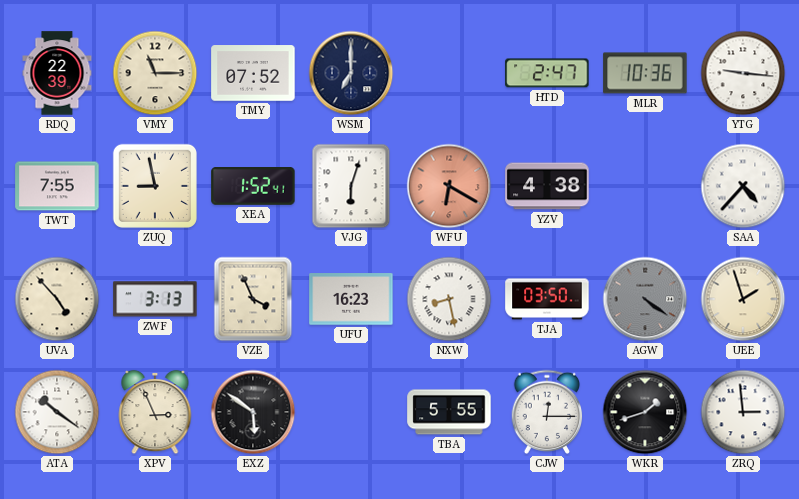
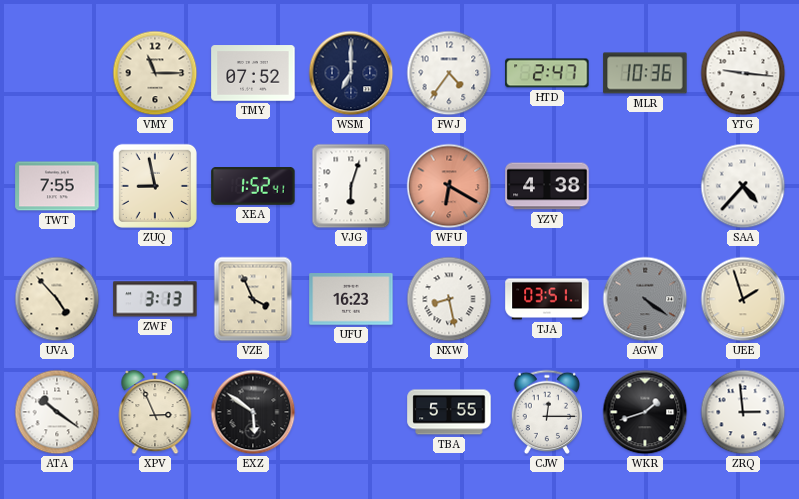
RDQ: 22:39 -> none
FWJ: none -> 4:36
TJA: 03:50 -> 03:51
